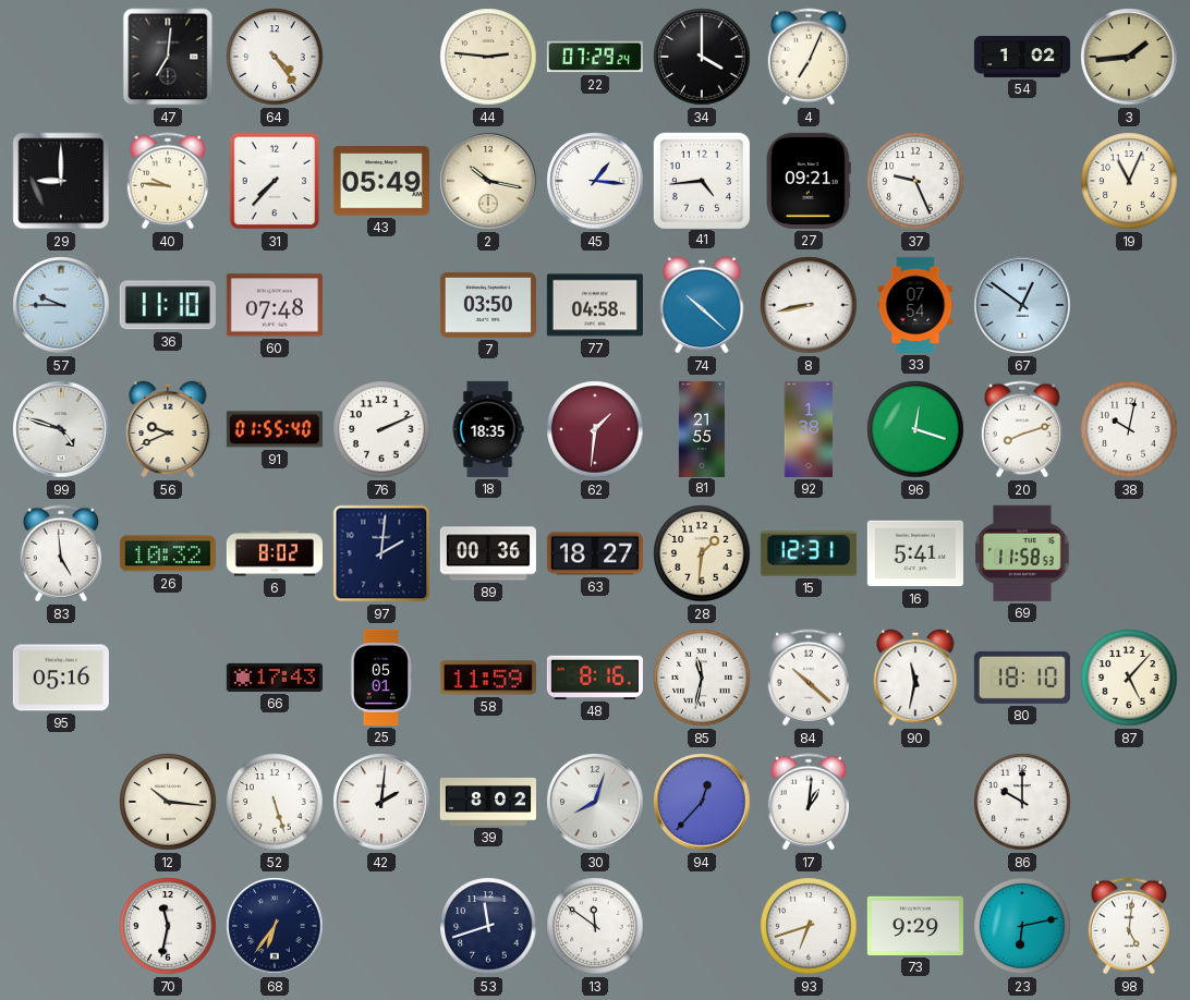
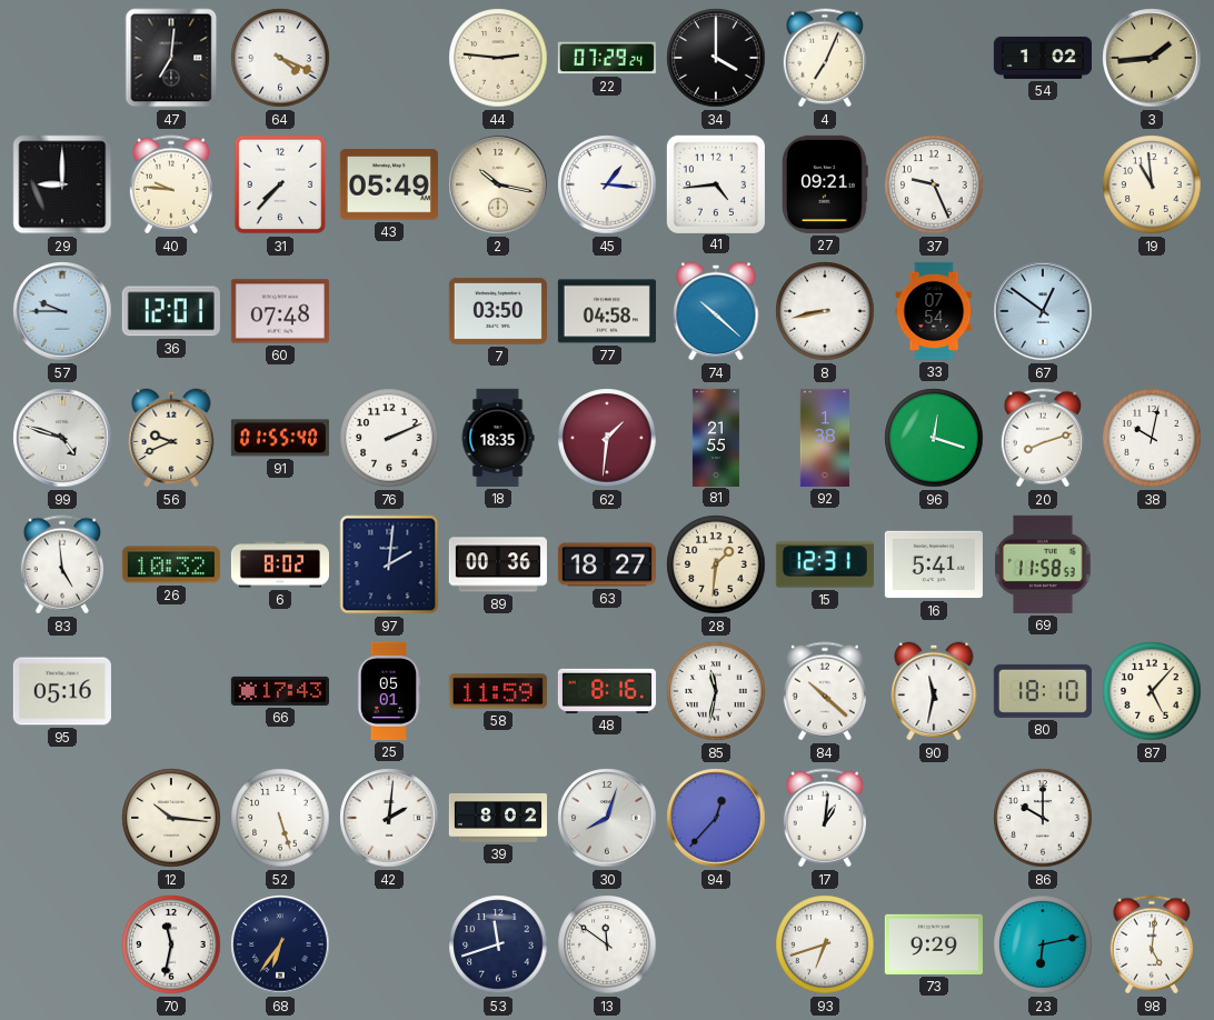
64: 4:24 -> 4:19
19: 11:04 -> 10:59
36: 11:10 -> 12:01
